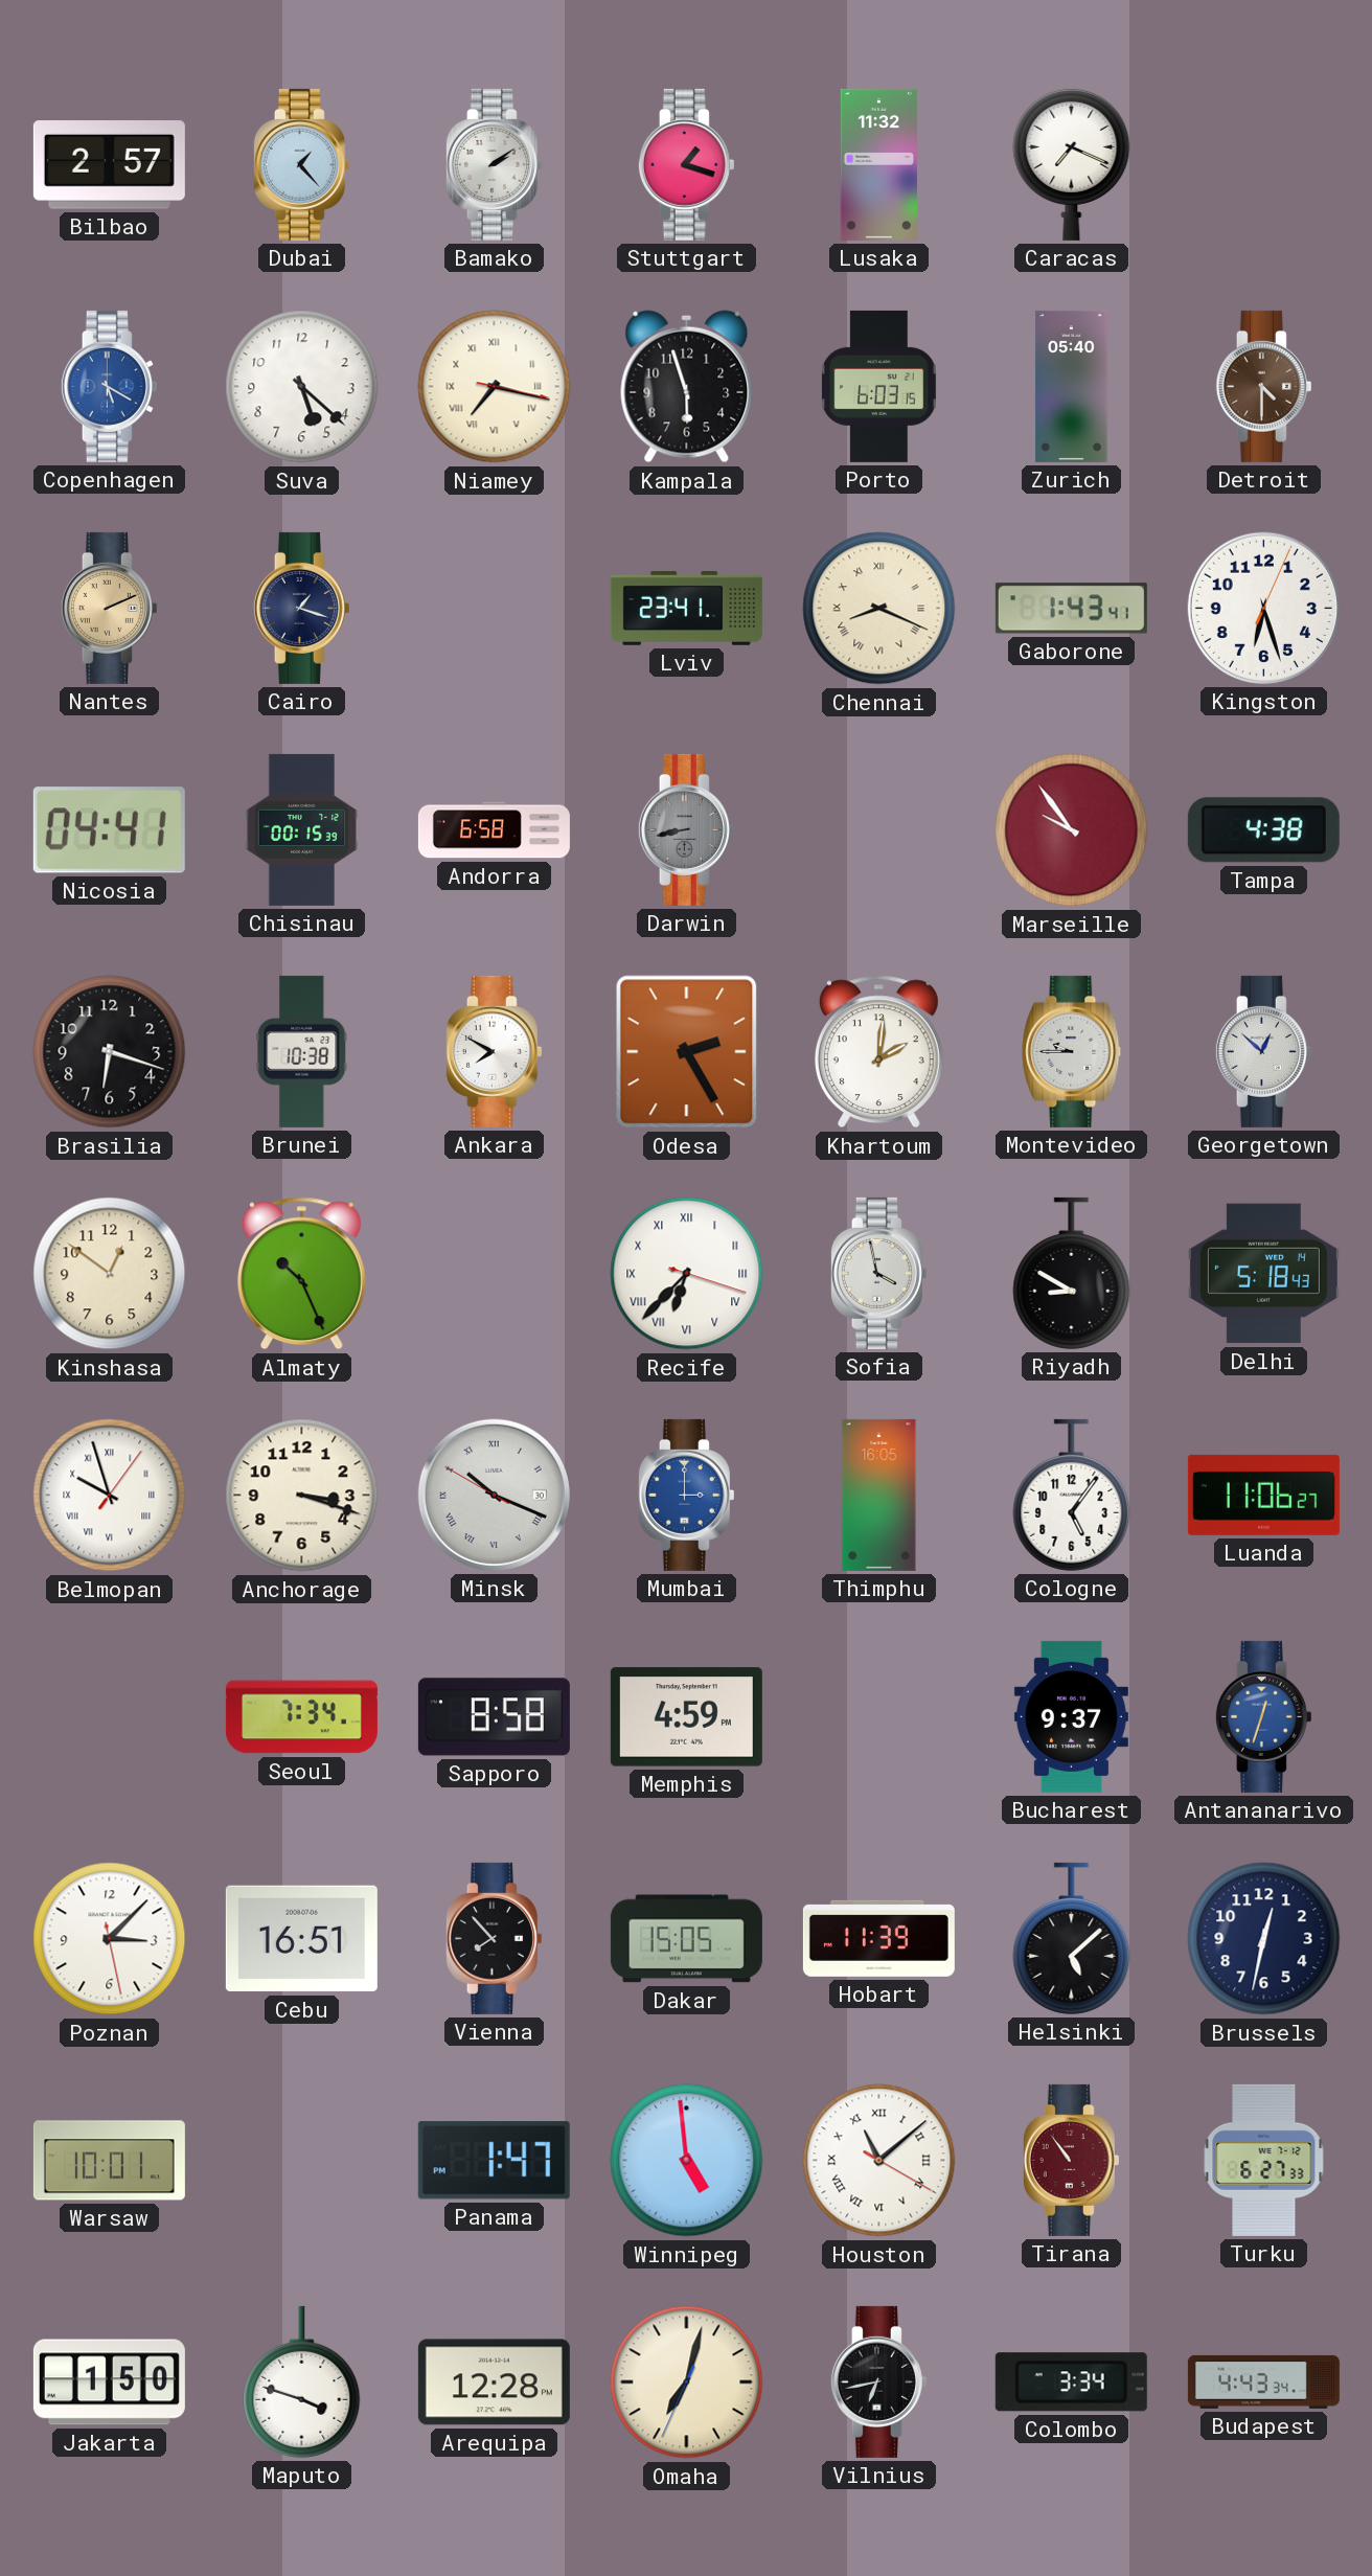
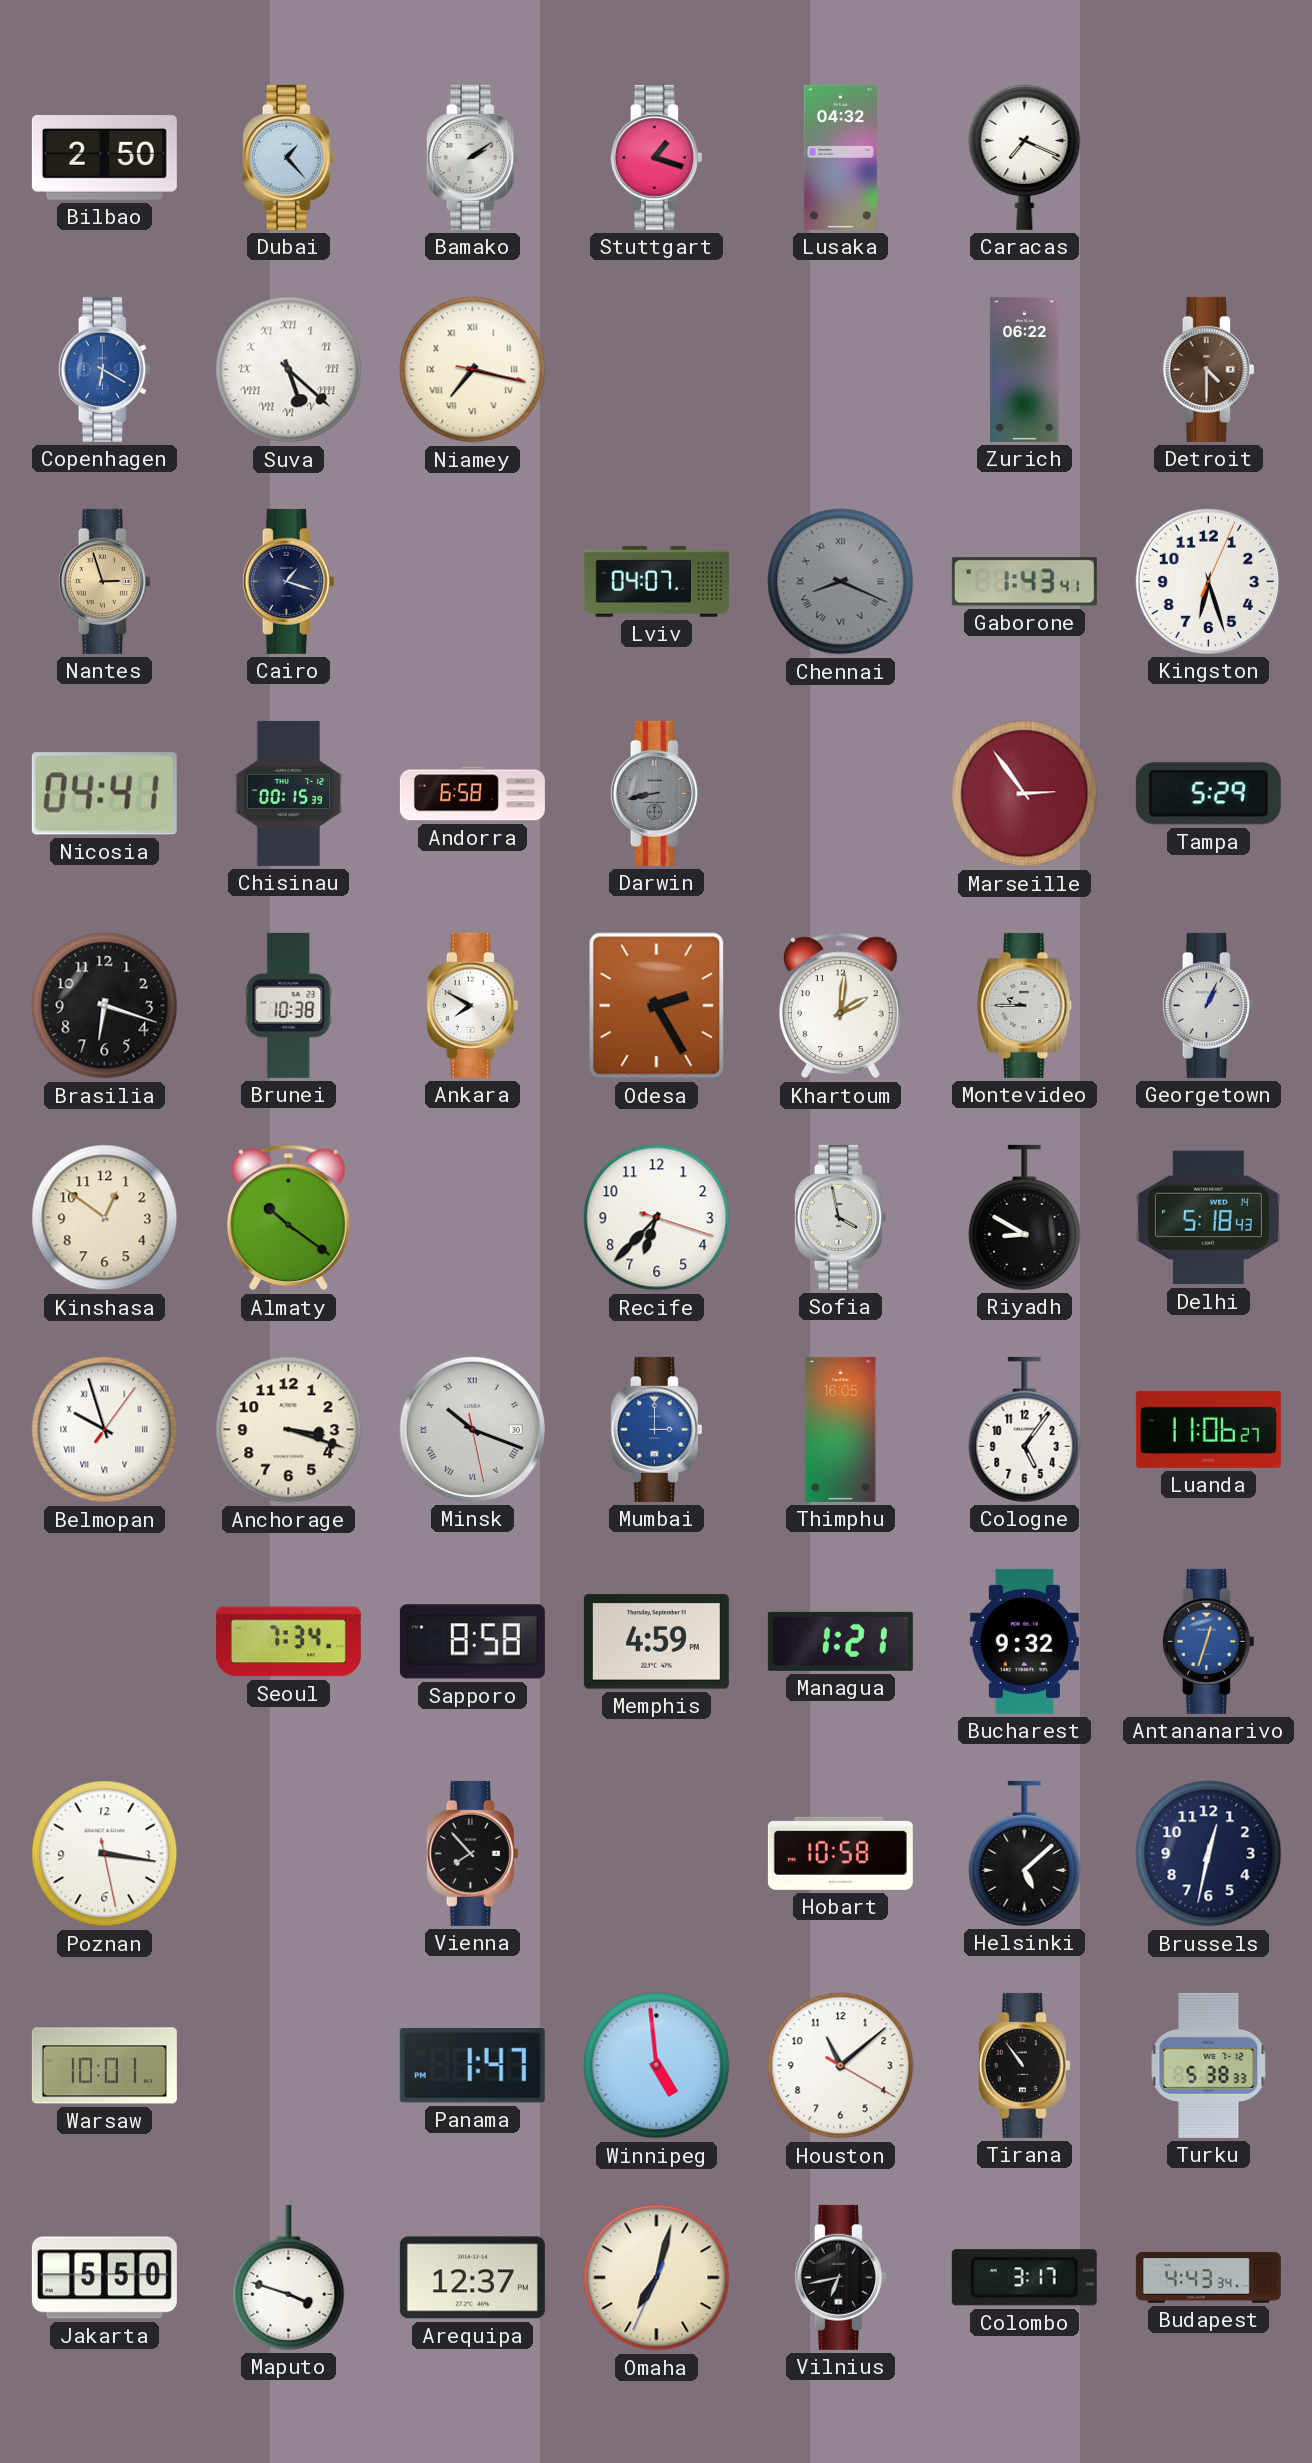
Bilbao: 2:57 -> 2:50
Lusaka: 11:32 -> 04:32
Copenhagen: 5:20 -> 6:20
Suva numerals: Arabic -> Roman
Kampala: 5:57 -> none
Porto: 6:03 -> none
Zurich: 05:40 -> 06:22
Nantes: 2:11 -> 2:57
Lviv: 23:41 -> 04:07
Chennai dial: cream -> grey
Marseille: 9:54 -> 2:54
Tampa: 4:38 -> 5:29
Georgetown: 12:52 -> 1:04
Almaty: 10:26 -> 10:21
Recife numerals: Roman -> Arabic
Minsk: 10:18:50 -> 10:18:28
Managua: none -> 1:21
Bucharest: 9:37 -> 9:32
Poznan: 3:07 -> 3:16
Cebu: 16:51 -> none
Dakar: 15:05 -> none
Hobart: 11:39 -> 10:58
Houston numerals: Roman -> Arabic
Tirana dial: burgundy -> black
Turku: 6:27 -> 5:38
Jakarta: 1:50 -> 5:50
Arequipa: 12:28 -> 12:37
Colombo: 3:34 -> 3:17
